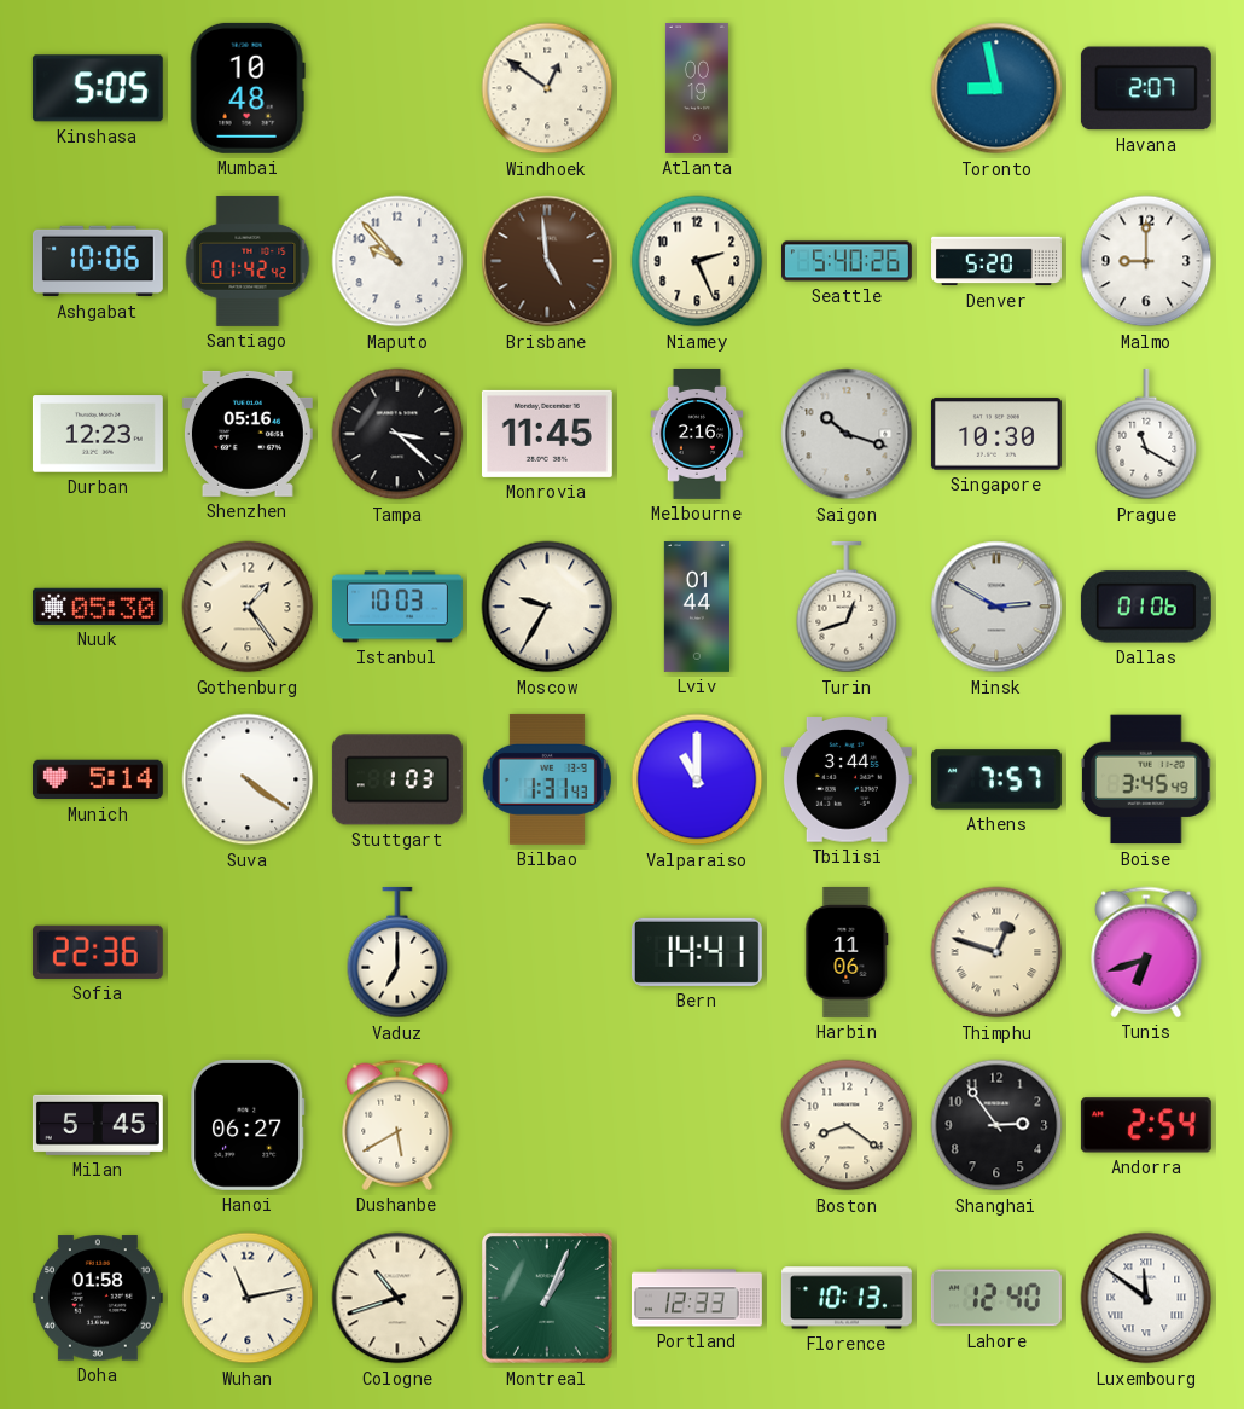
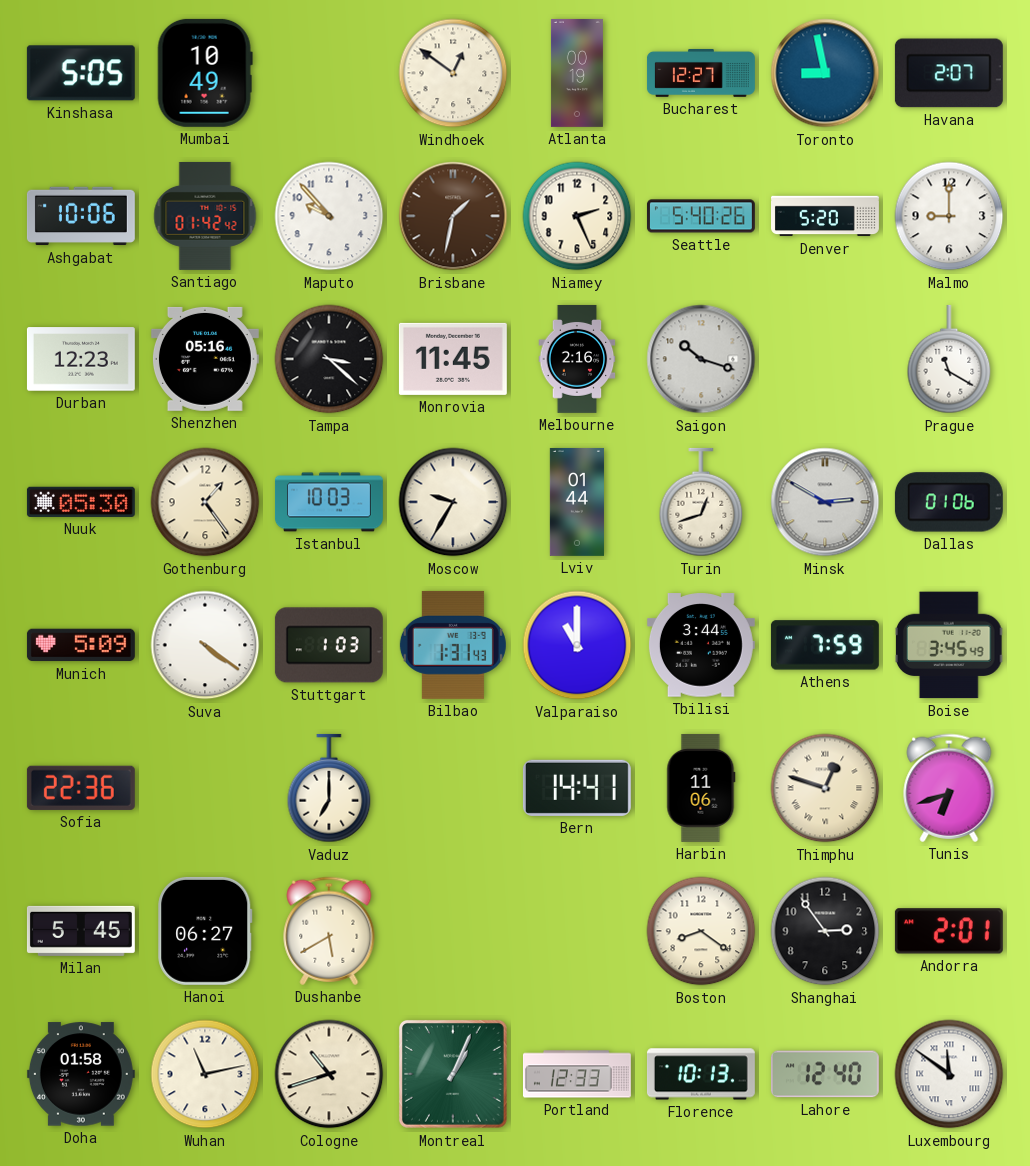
Mumbai: 10:48 -> 10:49
Bucharest: none -> 12:27
Brisbane: 4:59 -> 1:32
Singapore: 10:30 -> none
Munich: 5:14 -> 5:09
Athens: 7:57 -> 7:59
Andorra: 2:54 -> 2:01
